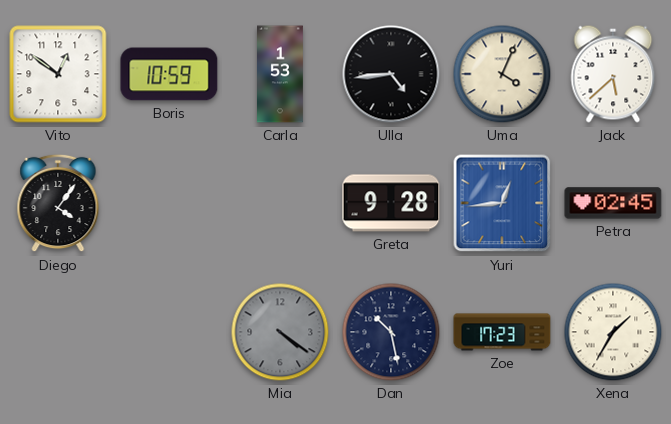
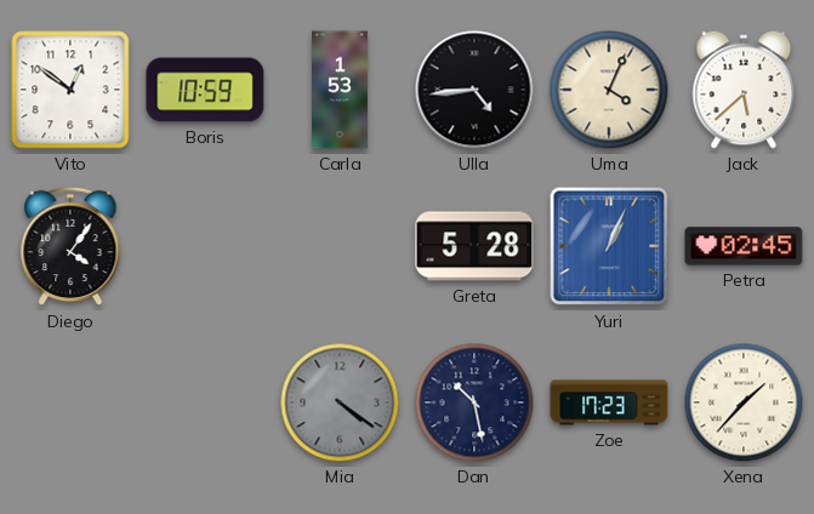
Greta: 9:28 -> 5:28
Yuri: 12:44 -> 1:04
Xena: 1:35 -> 1:37
